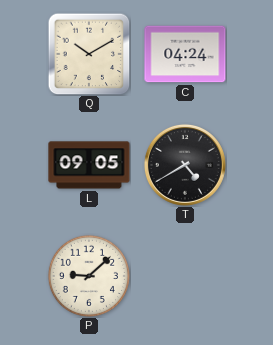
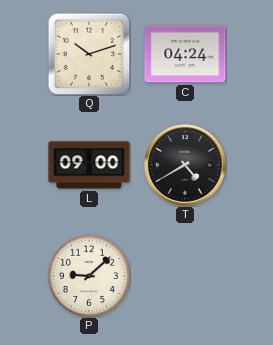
Q: 10:10 -> 10:12
L: 09:05 -> 09:00
